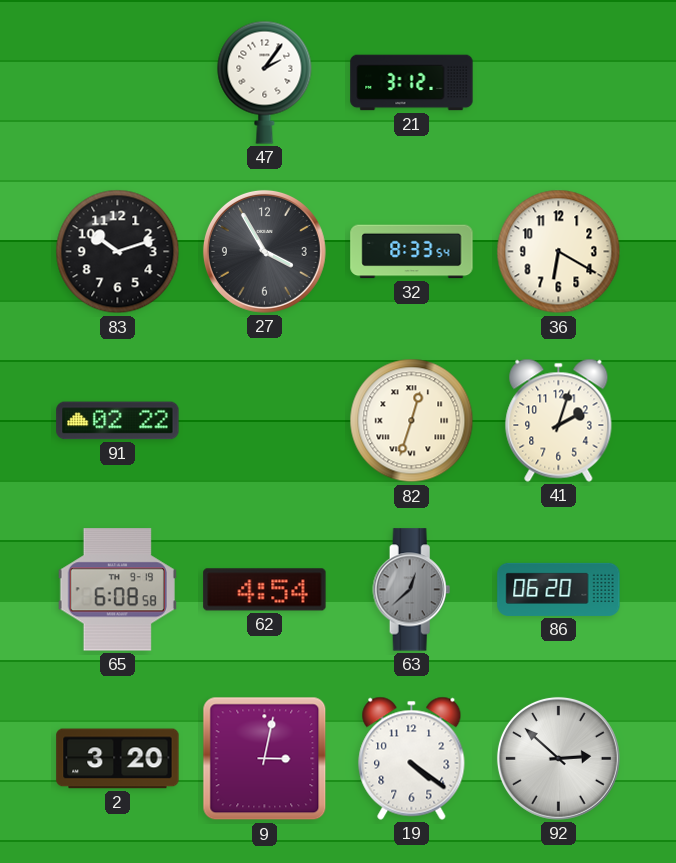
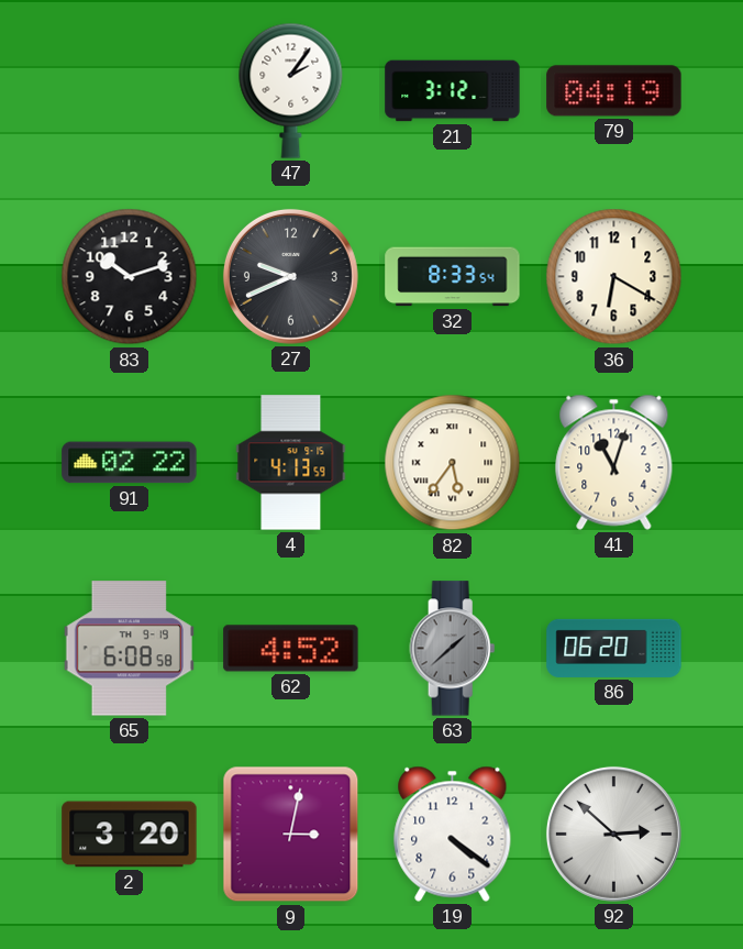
79: none -> 04:19
27: 3:55 -> 9:41
4: none -> 4:13
82: 12:33 -> 5:36
41: 2:03 -> 11:03
62: 4:54 -> 4:52
63: 12:38 -> 1:38
